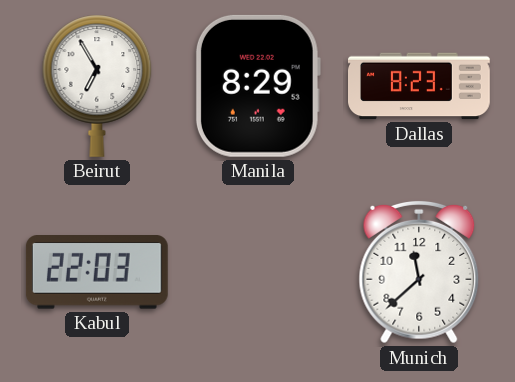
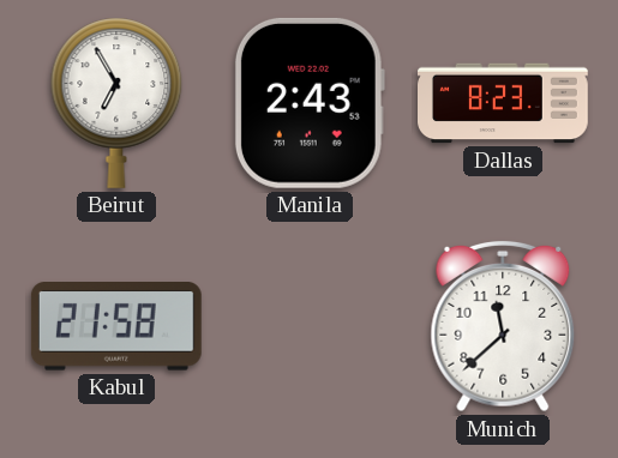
Manila: 8:29 -> 2:43
Kabul: 22:03 -> 21:58
